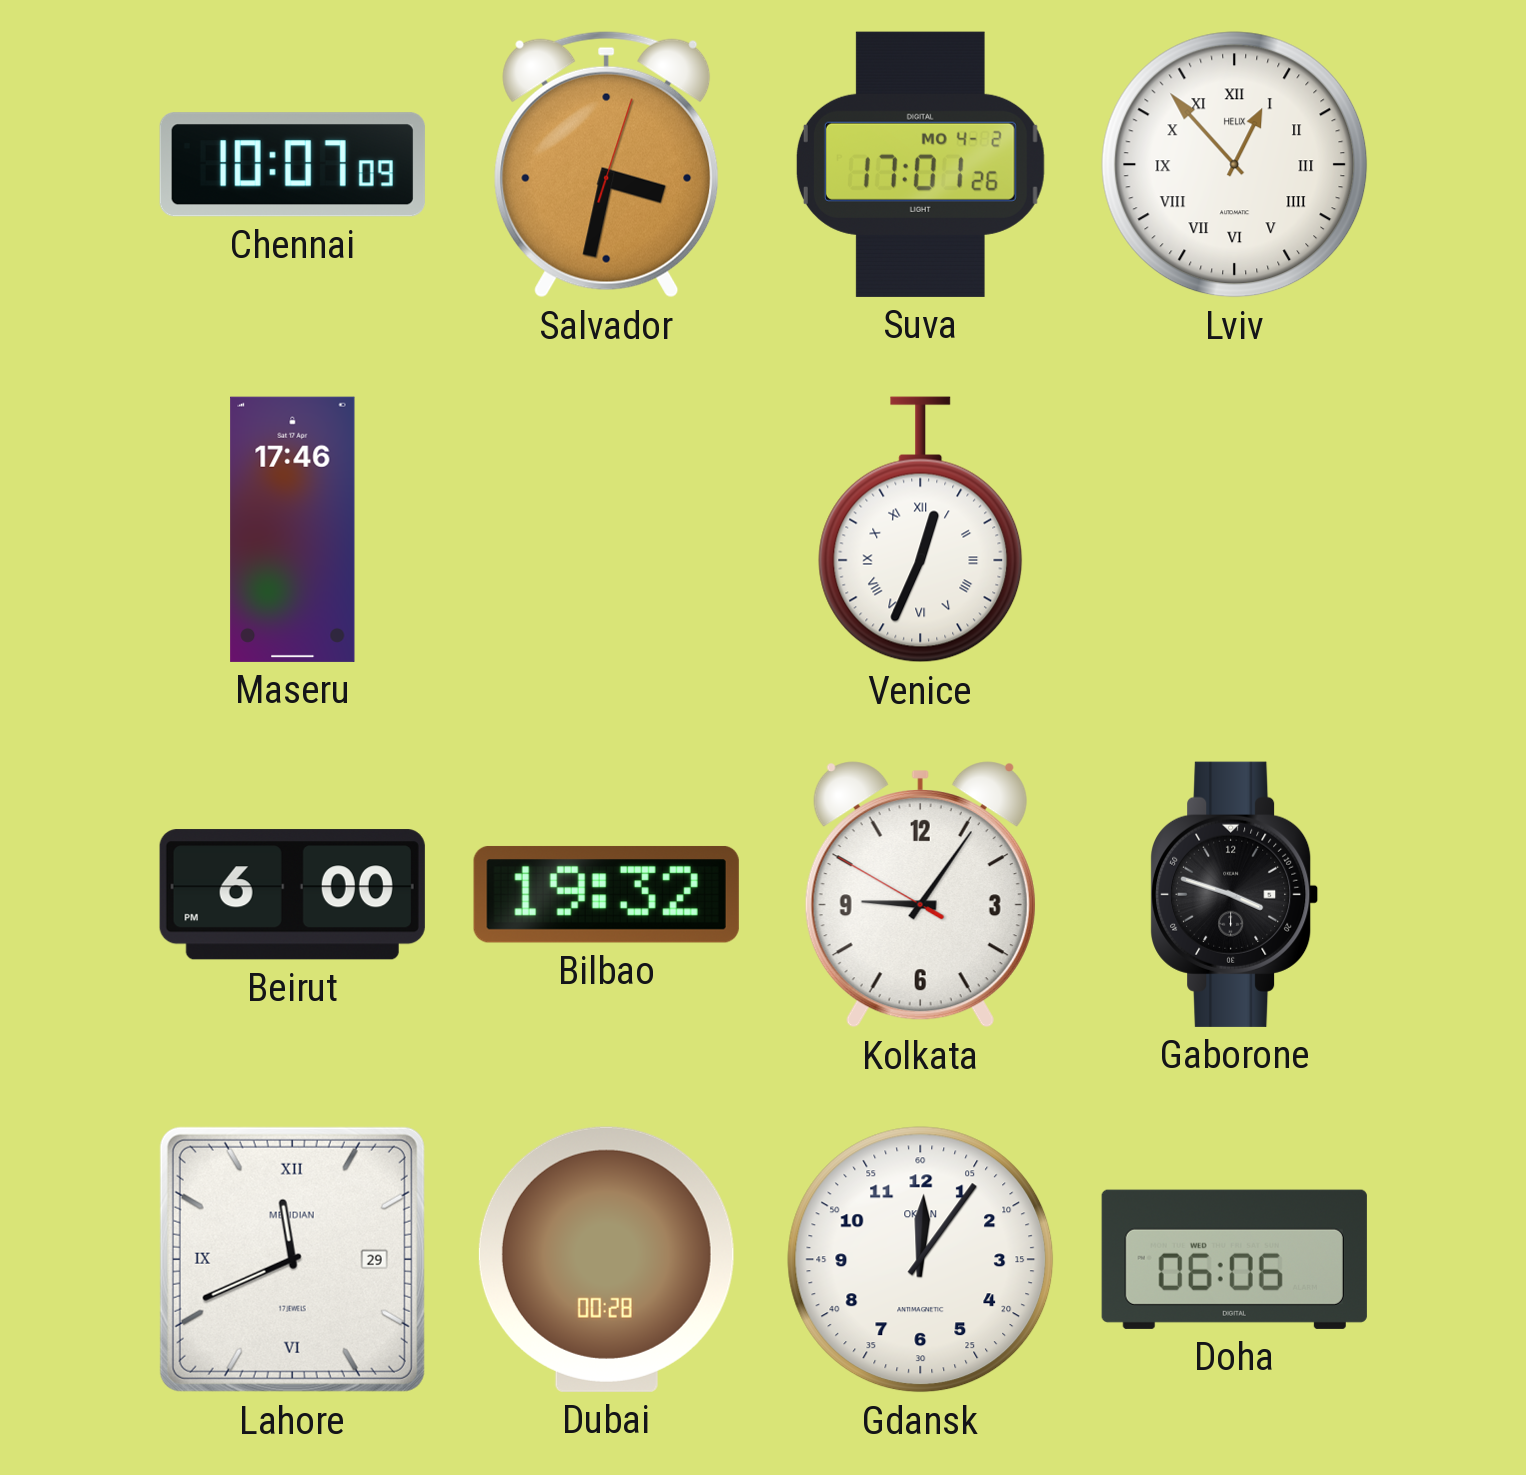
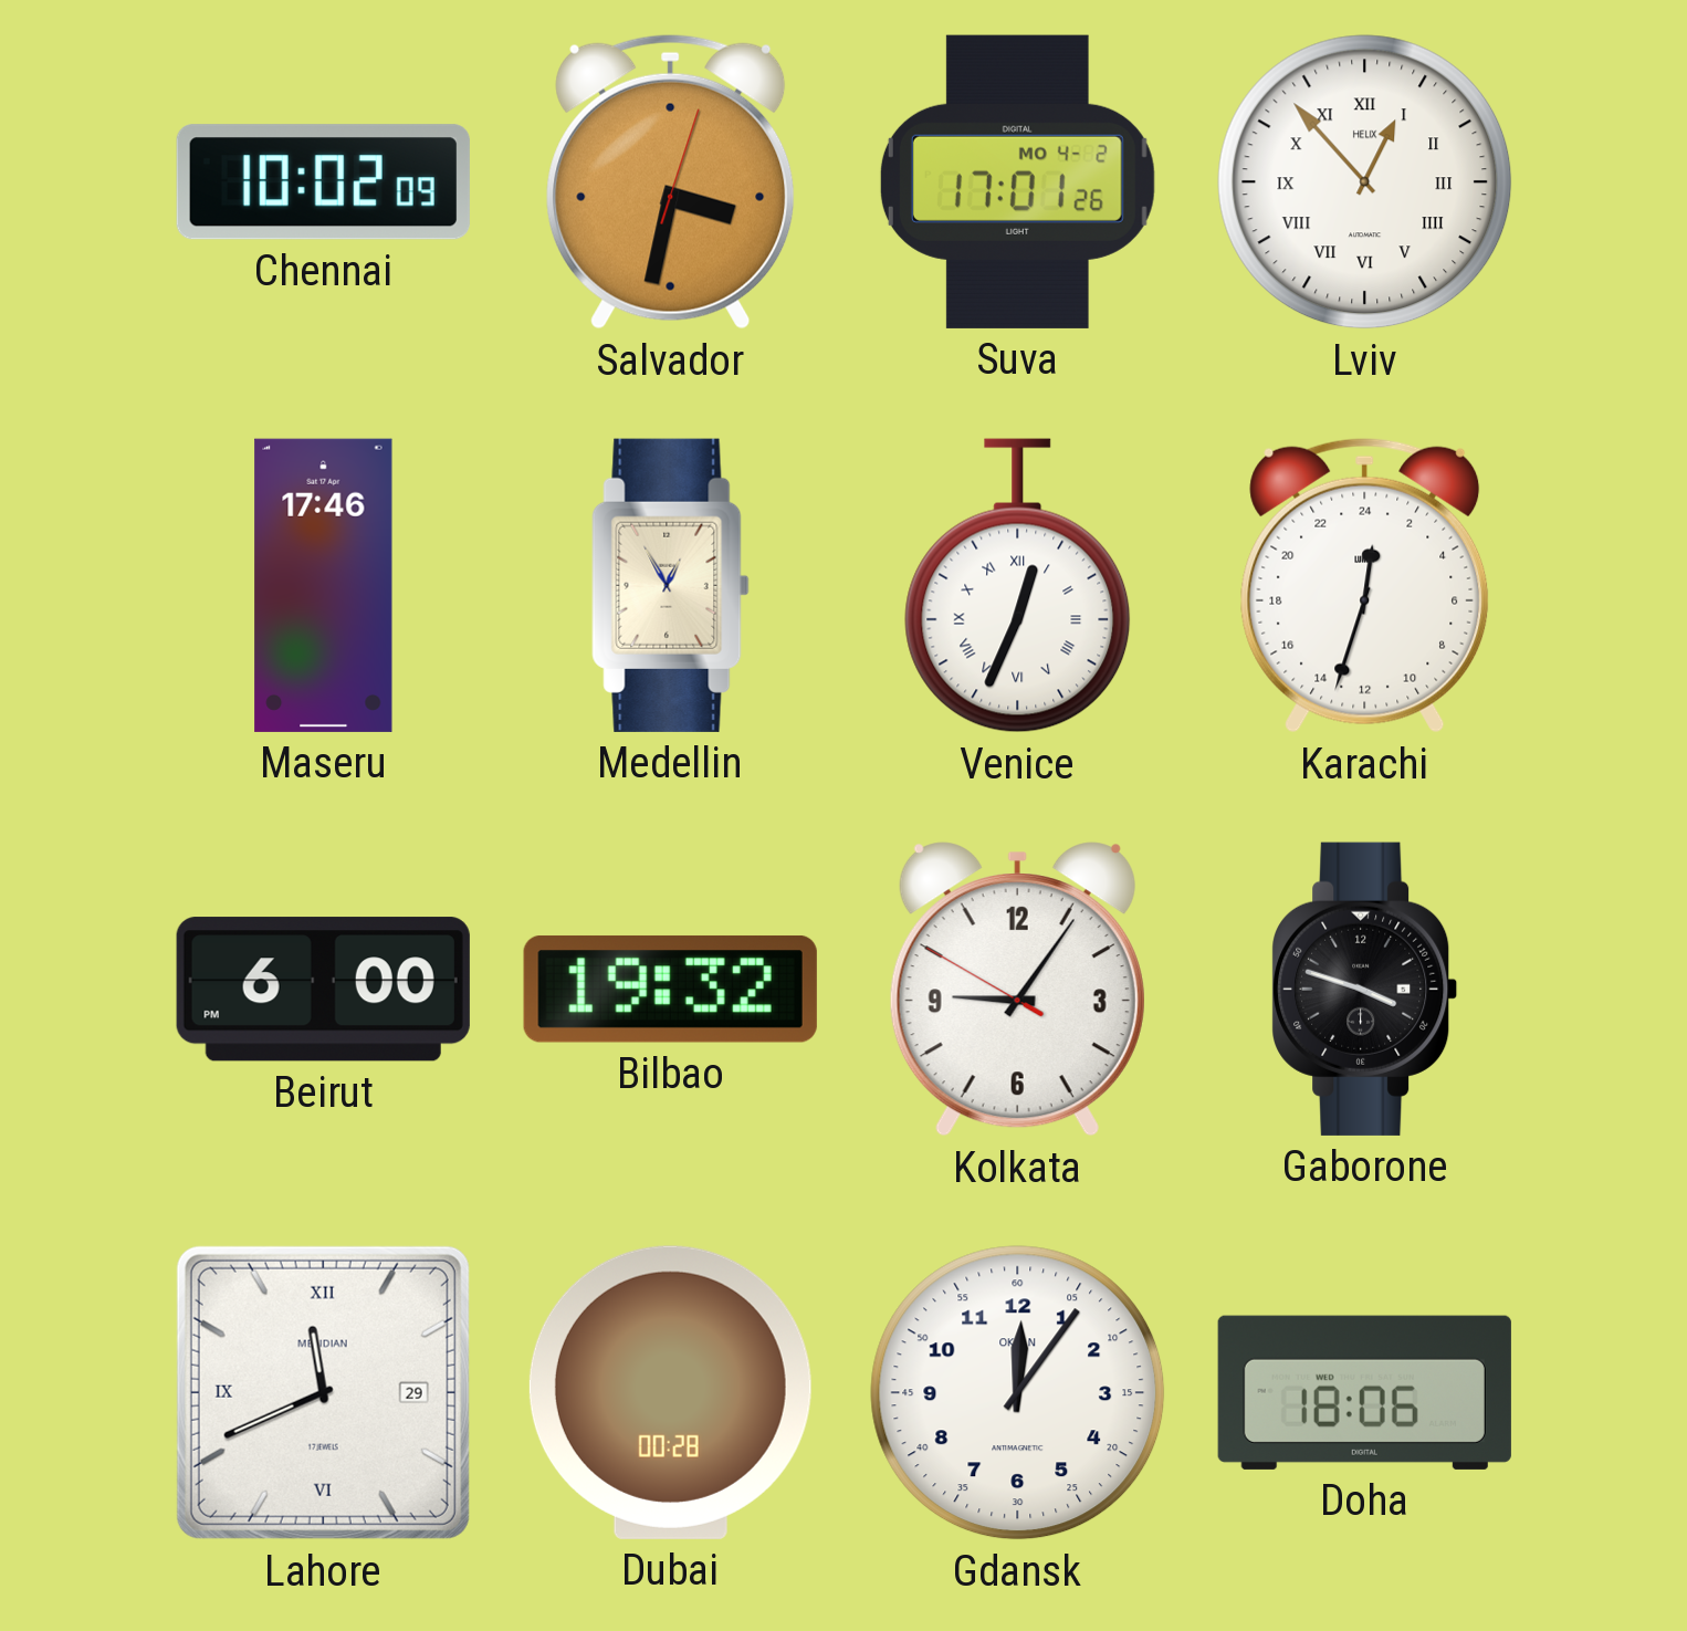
Chennai: 10:07 -> 10:02
Medellin: none -> 12:55
Karachi: none -> 0:33
Doha: 06:06 -> 18:06
